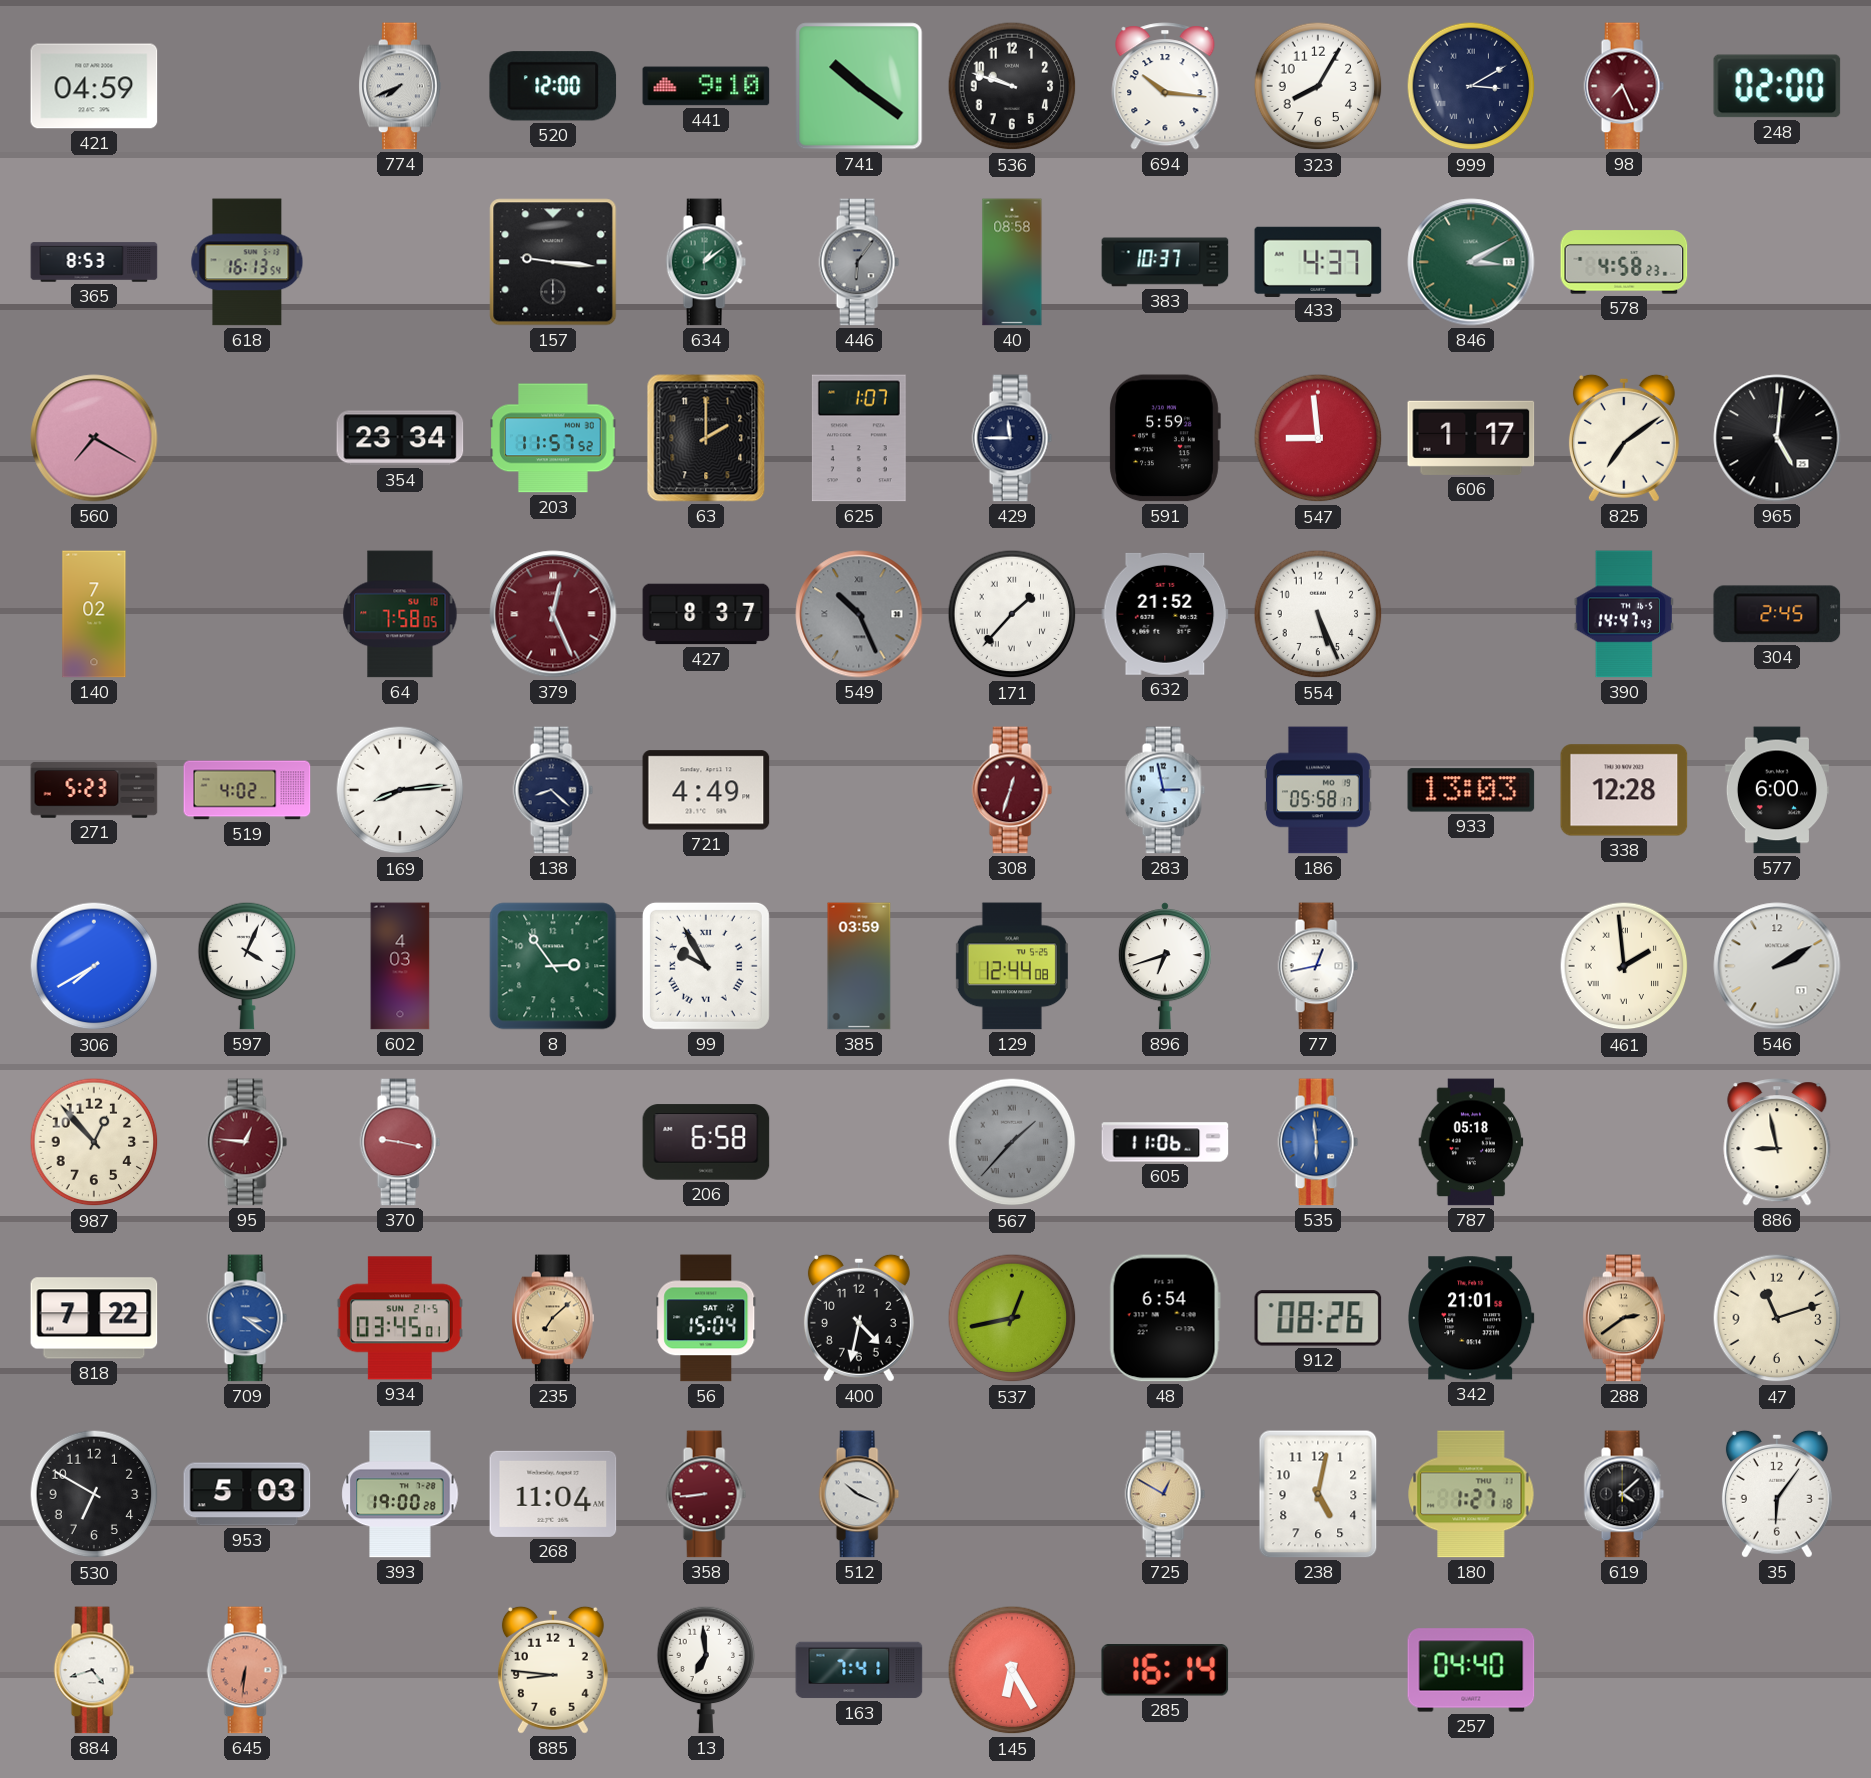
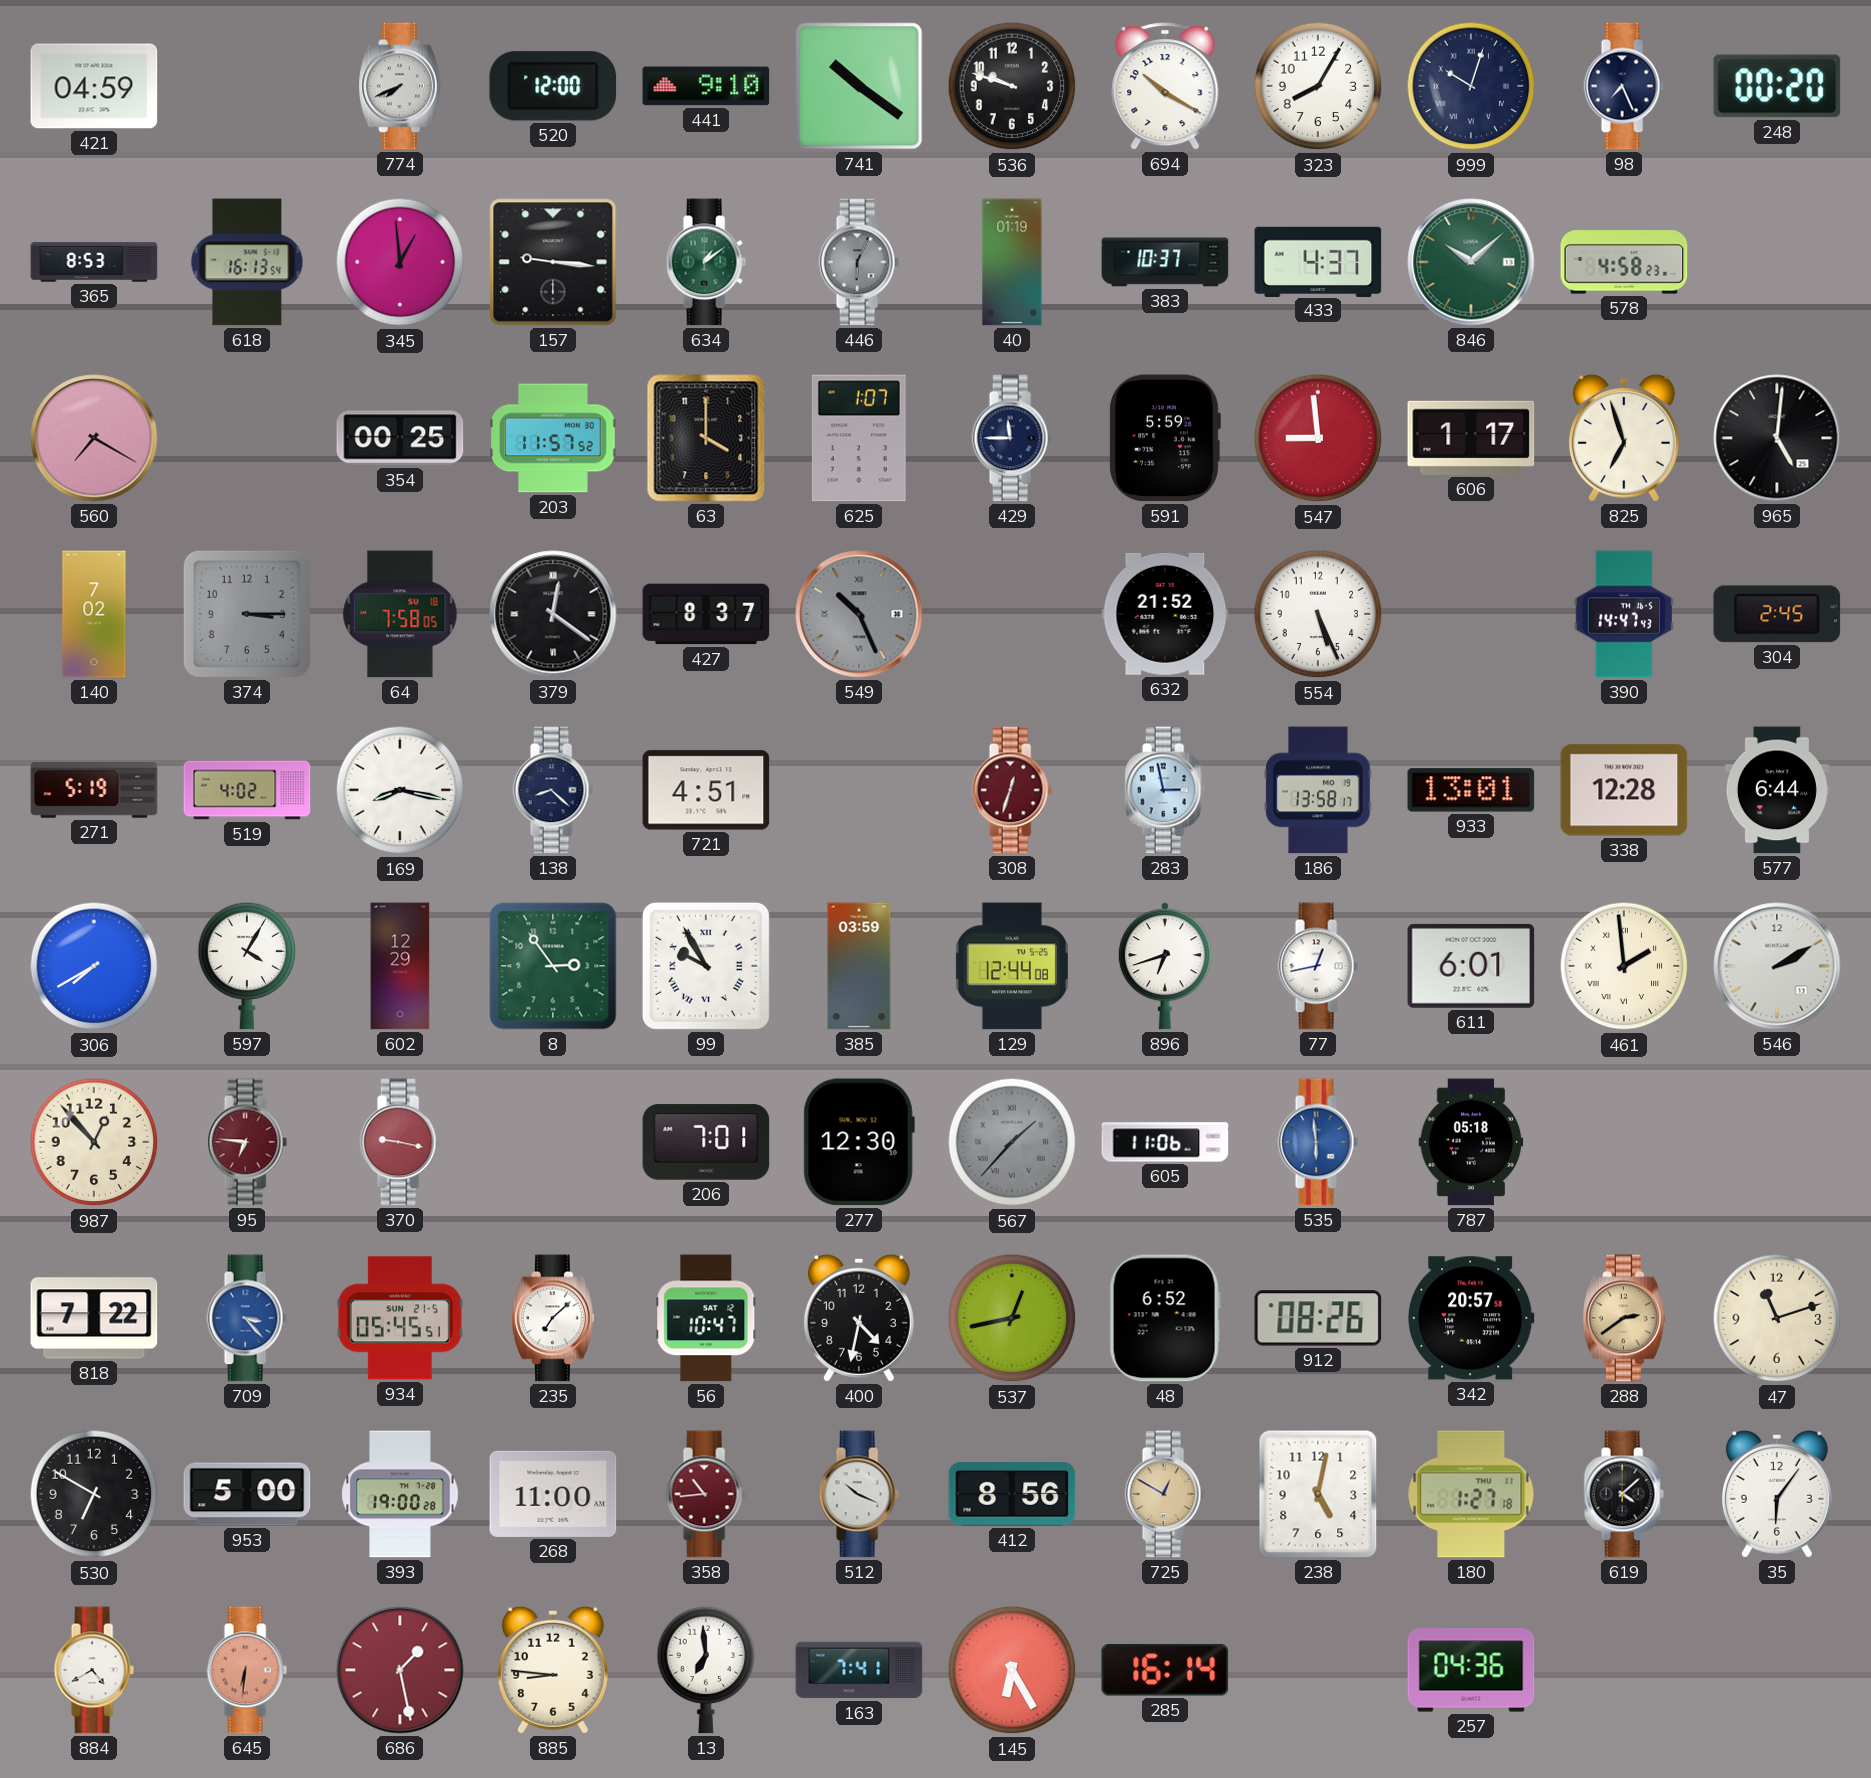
694: 10:16 -> 10:20
999: 3:10 -> 10:03
98 dial: burgundy -> navy
248: 02:00 -> 00:20
345: none -> 12:59
446: 6:06 -> 6:04
40: 08:58 -> 01:19
846: 3:10 -> 10:08
354: 23:34 -> 00:25
63: 2:00 -> 4:00
825: 7:09 -> 6:57
374: none -> 3:15
379: 12:26 -> 12:21
379 dial: burgundy -> black
171: 1:37 -> none
271: 5:23 -> 5:19
169: 8:14 -> 8:17
721: 4:49 -> 4:51
186: 05:58 -> 13:58
933: 13:03 -> 13:01
577: 6:00 -> 6:44
597: 4:04 -> 4:05
602: 4:03 -> 12:29
611: none -> 6:01
95: 12:46 -> 6:46
206: 6:58 -> 7:01
277: none -> 12:30
886: 8:58 -> none
709: 3:21 -> 3:23
934: 03:45 -> 05:45
235 dial: champagne -> white
56: 15:04 -> 10:47
48: 6:54 -> 6:52
342: 21:01 -> 20:57
953: 5:03 -> 5:00
268: 11:04 -> 11:00
358: 8:44 -> 10:44
412: none -> 8:56
884: 4:42 -> 4:40
686: none -> 1:28
257: 04:40 -> 04:36
